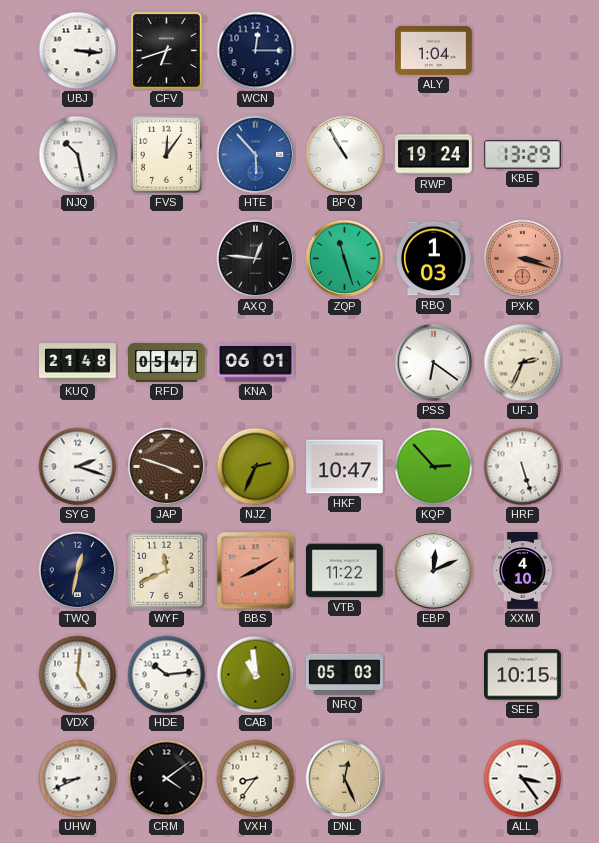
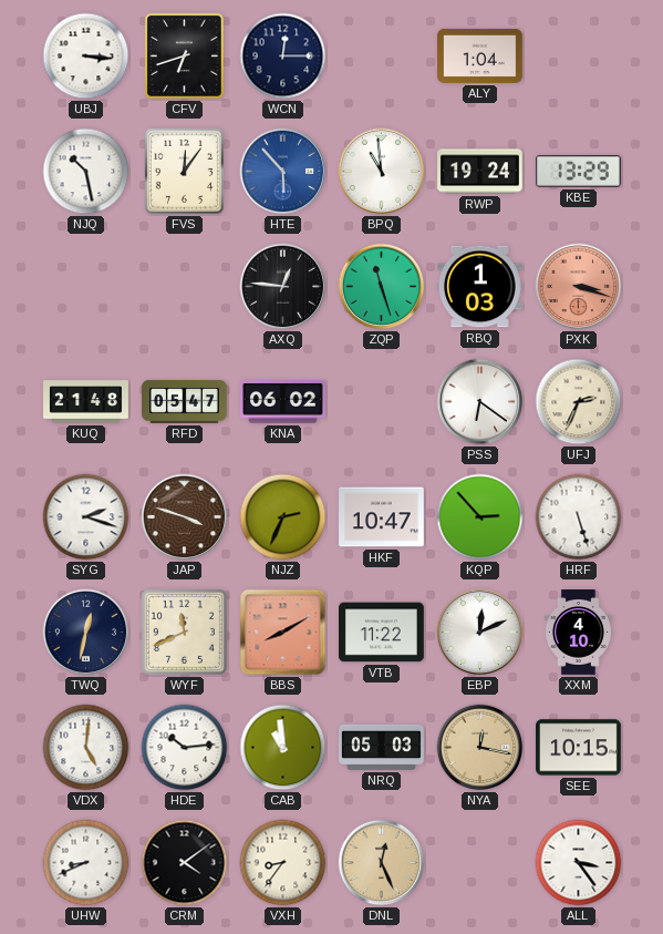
BPQ: 10:55 -> 10:59
KNA: 06:01 -> 06:02
NYA: none -> 12:17
